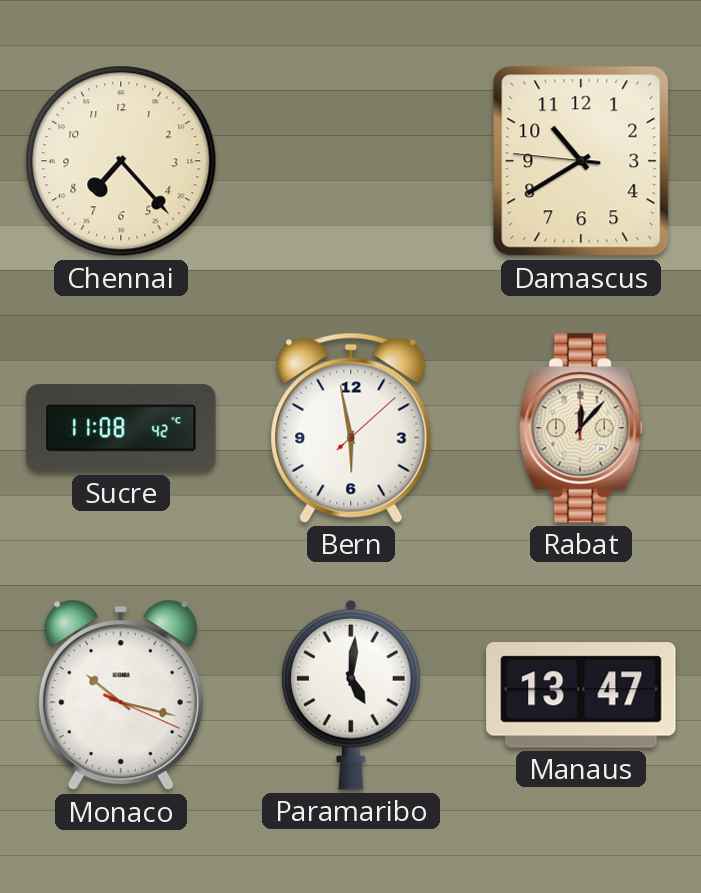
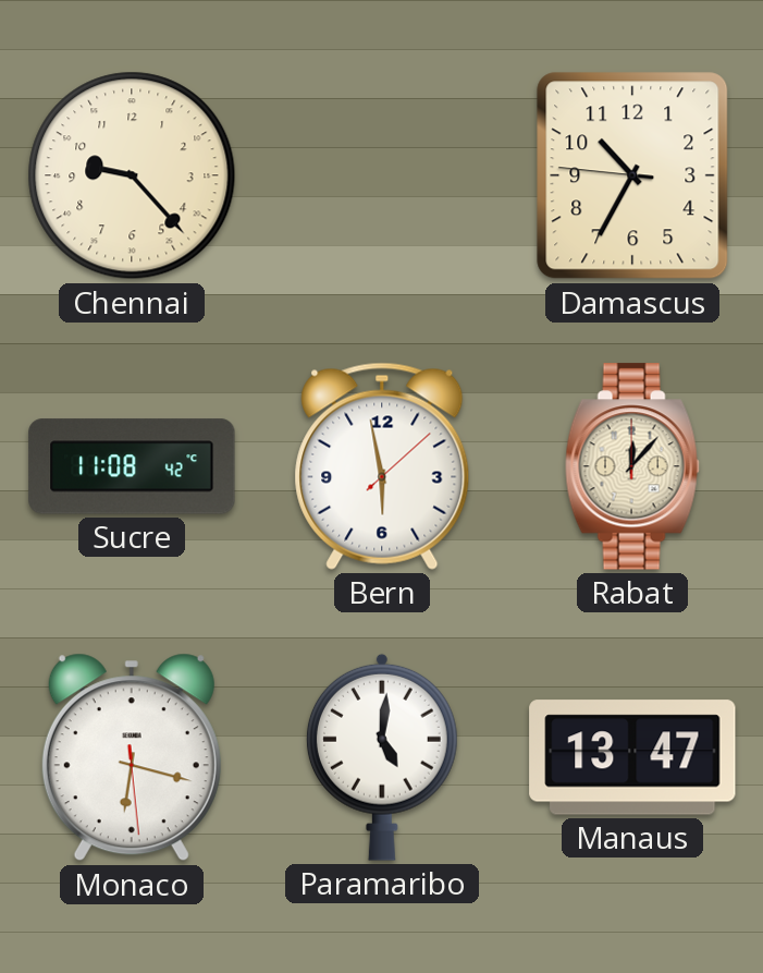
Chennai: 7:23 -> 9:23
Damascus: 10:39 -> 10:34
Monaco: 10:17 -> 6:17
